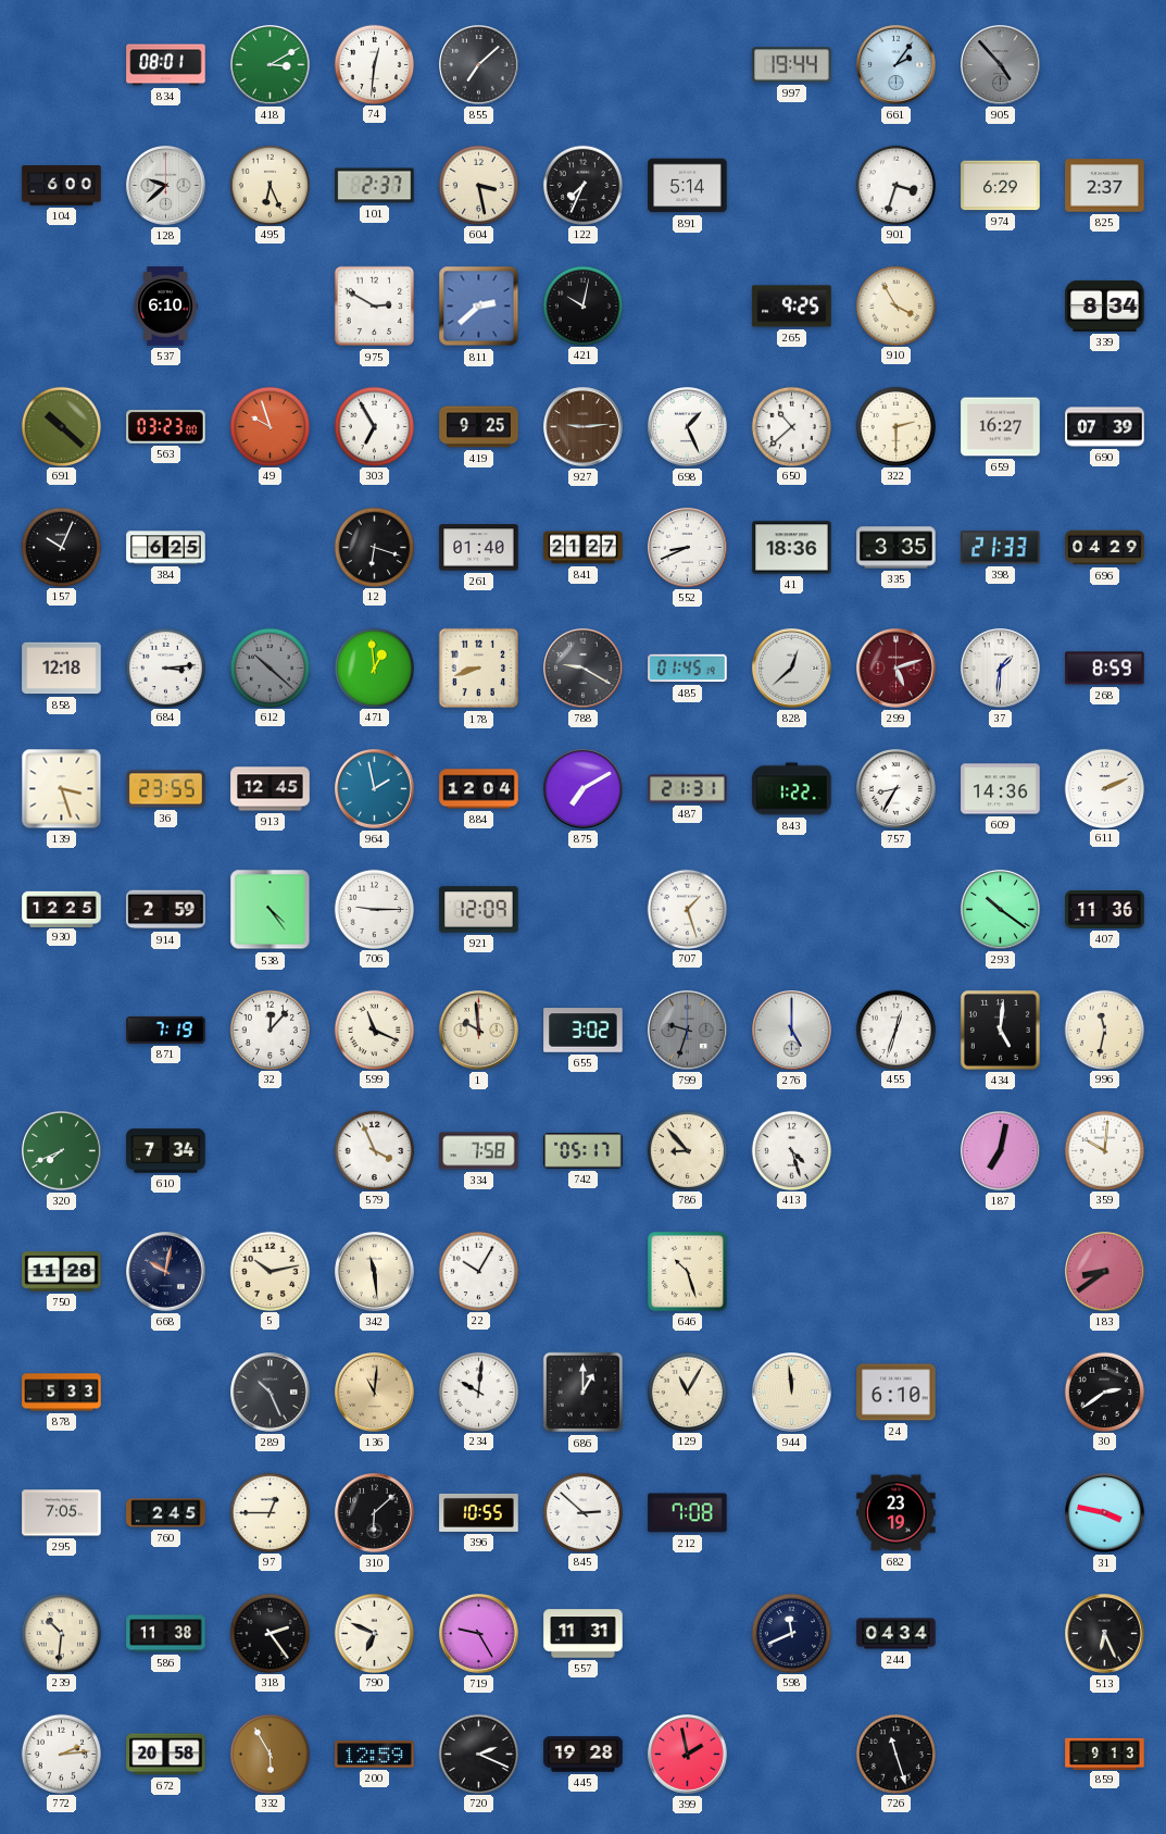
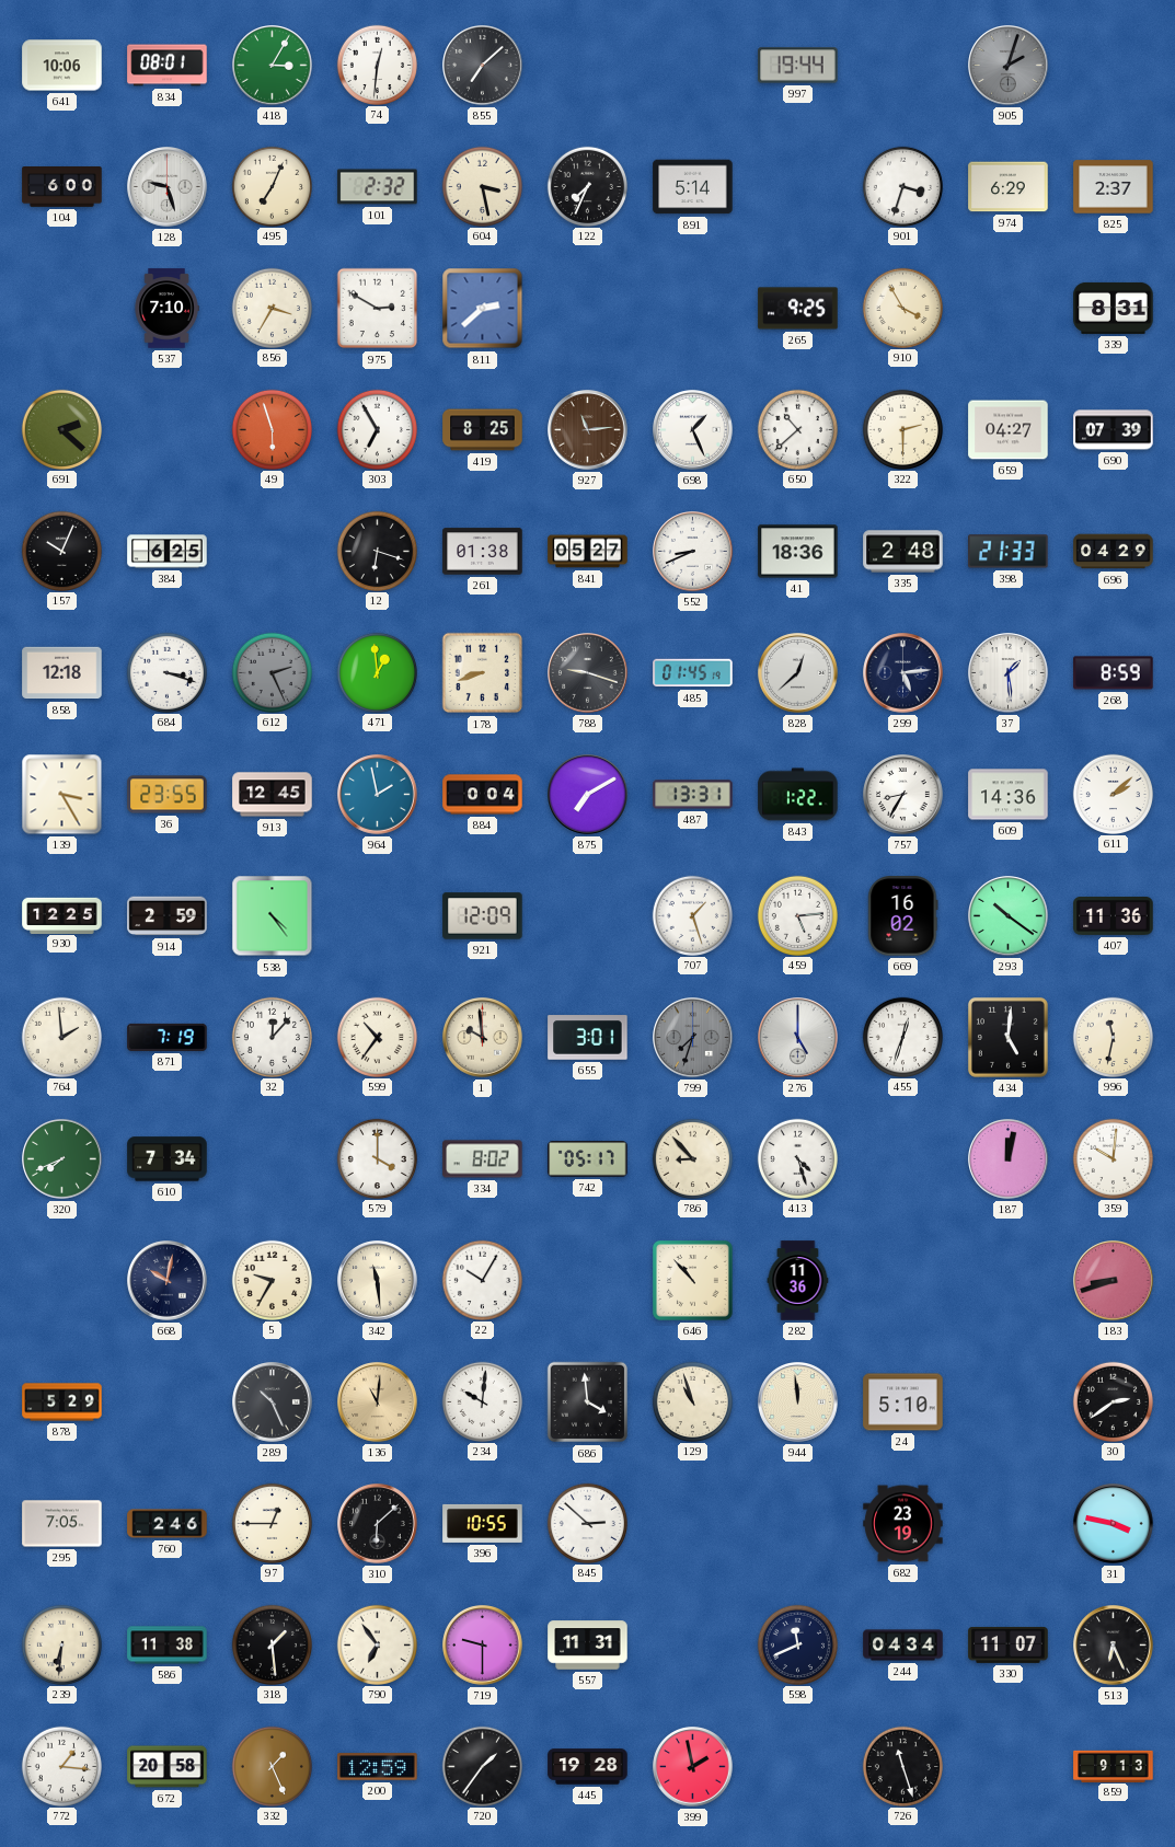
641: none -> 10:06
418: 3:10 -> 3:05
661: 2:06 -> none
905: 4:53 -> 2:03
128: 9:38 -> 9:27
495: 6:26 -> 7:04
101: 2:37 -> 2:32
537: 6:10 -> 7:10
856: none -> 3:35
421: 10:02 -> none
339: 8:34 -> 8:31
691: 10:22 -> 2:22
563: 03:23 -> none
49: 9:57 -> 5:57
419: 9:25 -> 8:25
927: 9:14 -> 11:14
659: 16:27 -> 04:27
261: 01:40 -> 01:38
841: 21:27 -> 05:27
335: 3:35 -> 2:48
684: 3:14 -> 3:18
612: 10:22 -> 2:26
788: 9:20 -> 9:18
299: 5:12 -> 5:14
299 dial: burgundy -> navy
37: 1:31 -> 1:29
139: 3:27 -> 3:25
884: 12:04 -> 0:04
487: 21:31 -> 13:31
611: 2:11 -> 2:08
706: 9:15 -> none
459: none -> 5:14
669: none -> 16:02
764: none -> 1:59
599: 11:19 -> 10:36
655: 3:02 -> 3:01
799: 9:33 -> 7:33
579: 3:56 -> 4:00
334: 7:58 -> 8:02
187: 7:02 -> 12:02
750: 11:28 -> none
5: 10:13 -> 9:35
646: 10:27 -> 10:53
282: none -> 11:36
183: 8:39 -> 8:42
878: 5:33 -> 5:29
686: 1:00 -> 3:59
129: 11:05 -> 10:57
24: 6:10 -> 5:10
760: 2:45 -> 2:46
212: 7:08 -> none
239: 10:31 -> 6:31
318: 2:24 -> 1:29
790: 6:49 -> 6:54
719: 9:25 -> 9:30
330: none -> 11:07
772: 2:14 -> 1:16
332: 5:55 -> 1:26
720: 2:19 -> 1:36
